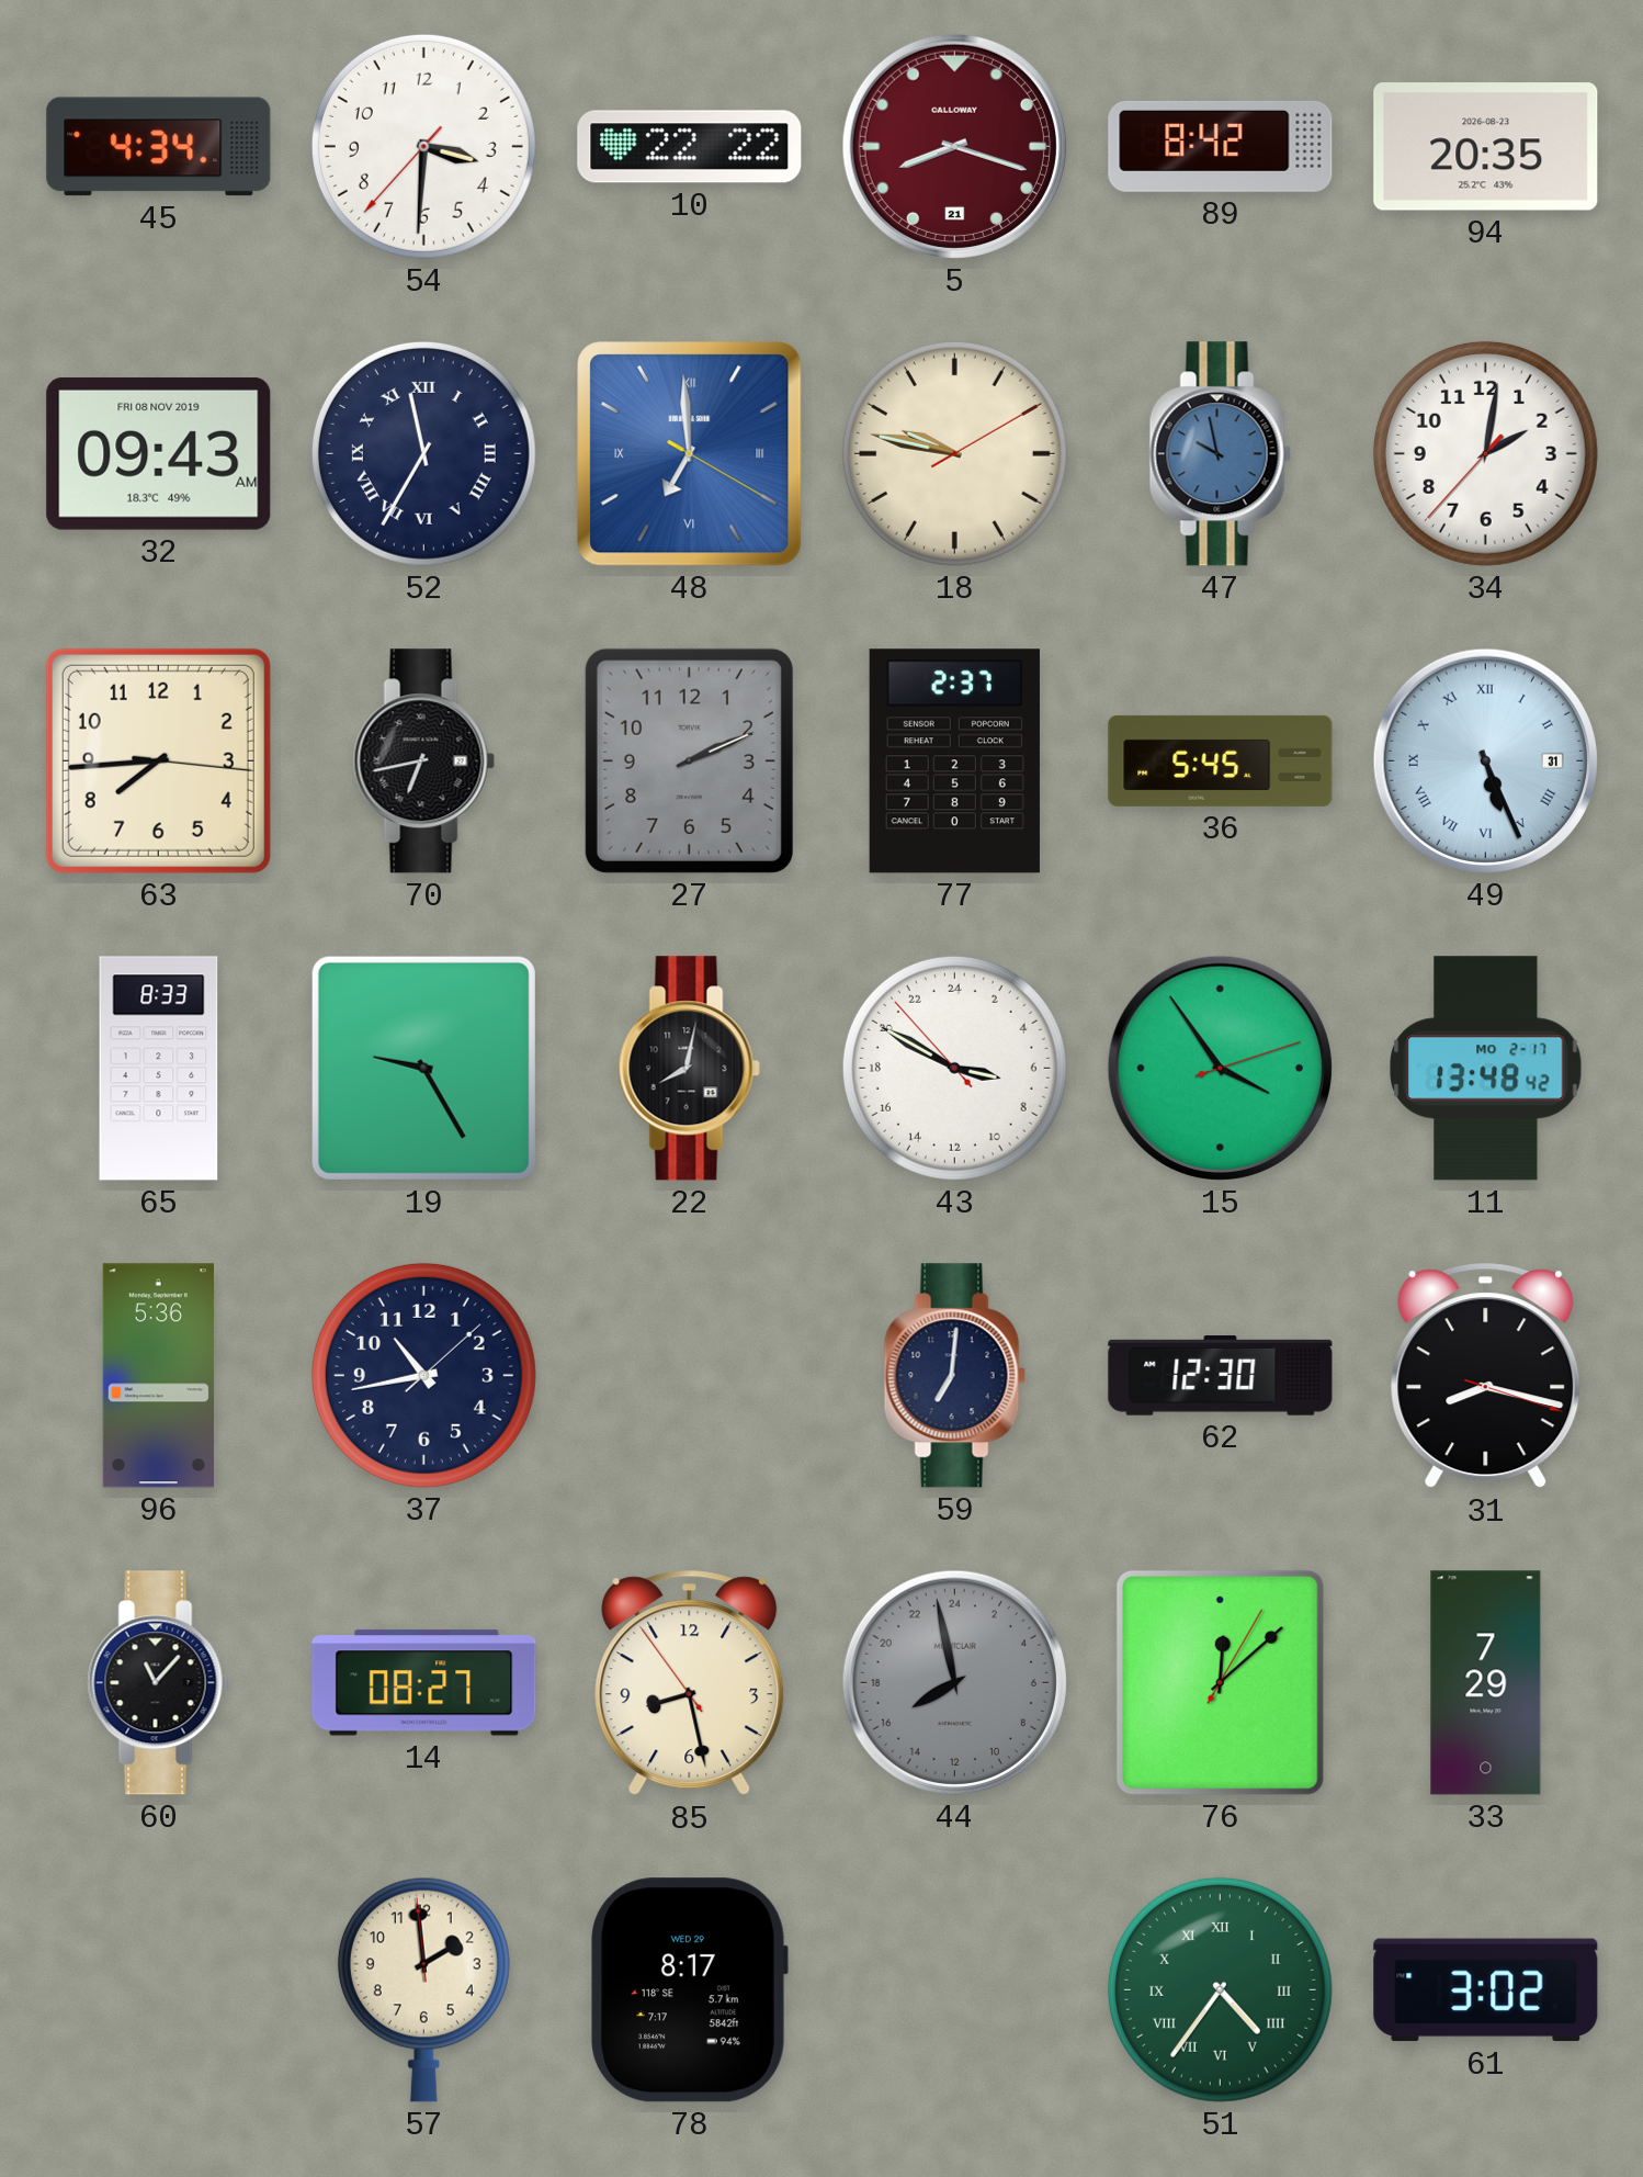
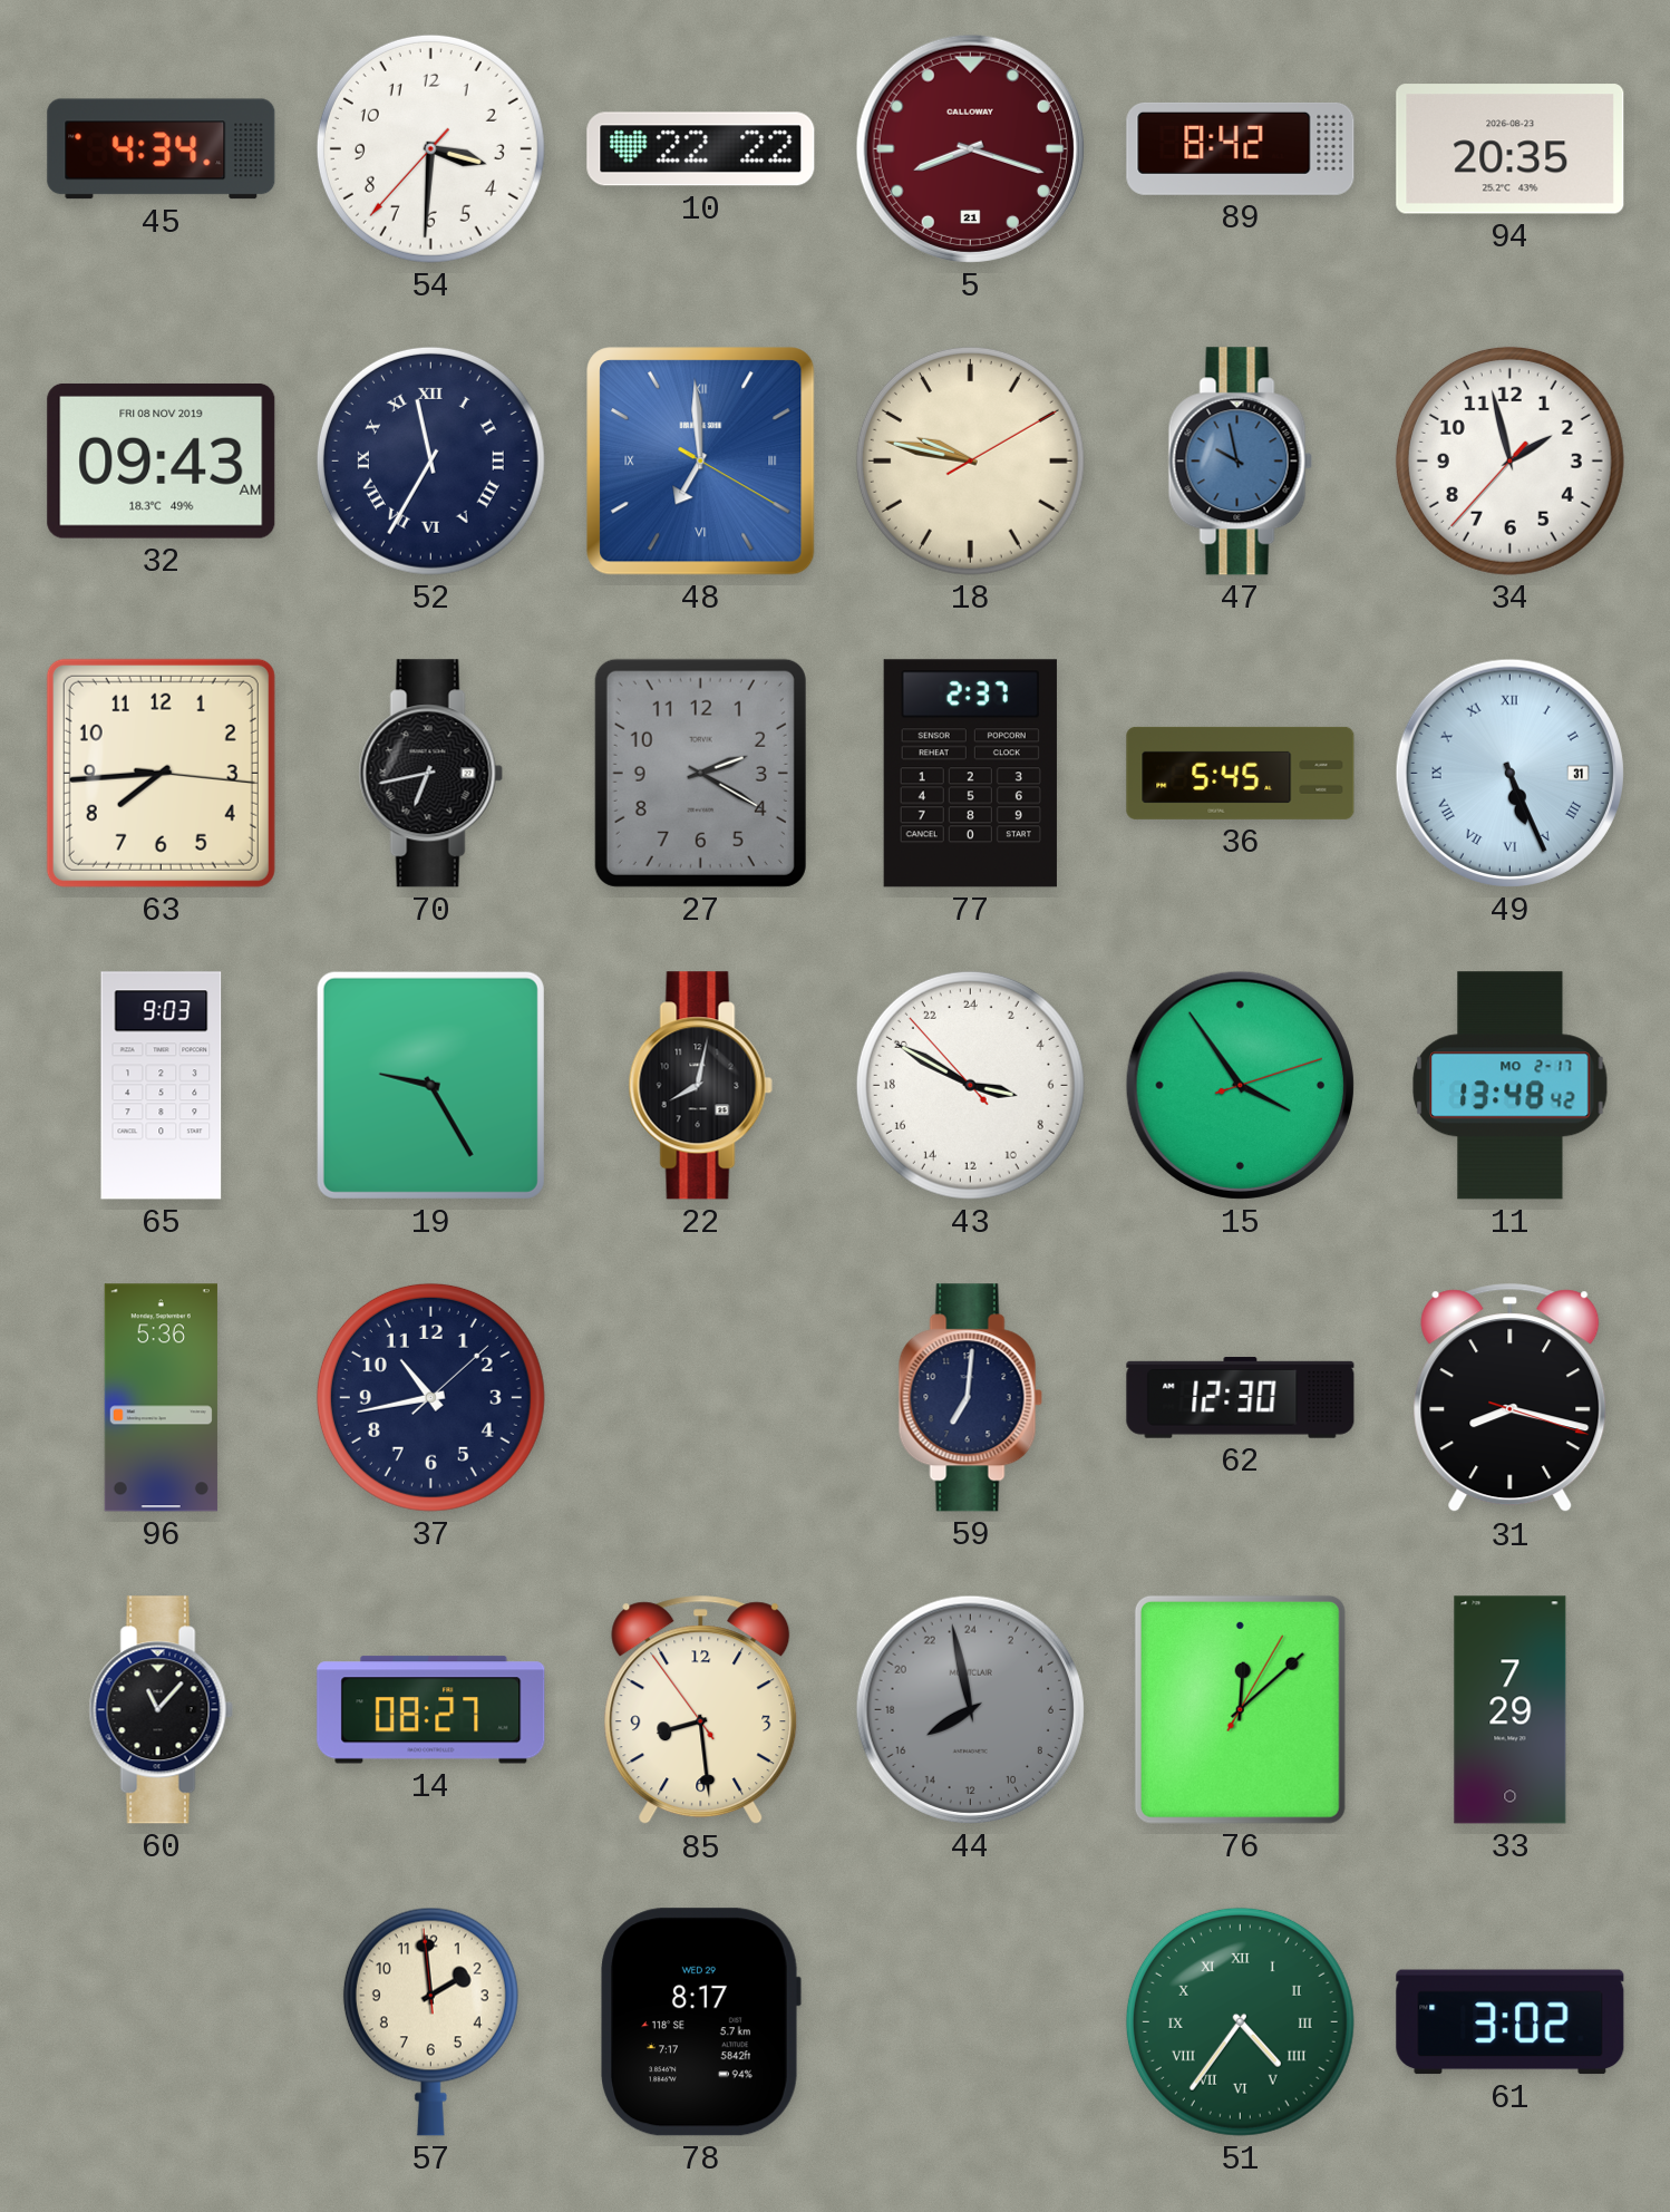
34: 2:01 -> 1:57
27: 2:11 -> 2:20
65: 8:33 -> 9:03
85: 8:27 -> 8:28
